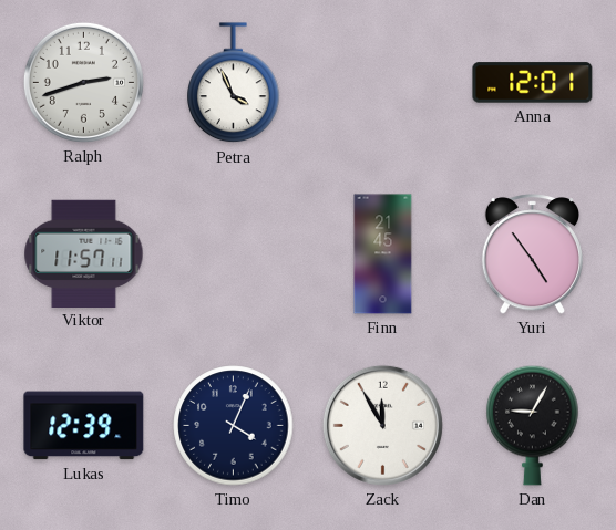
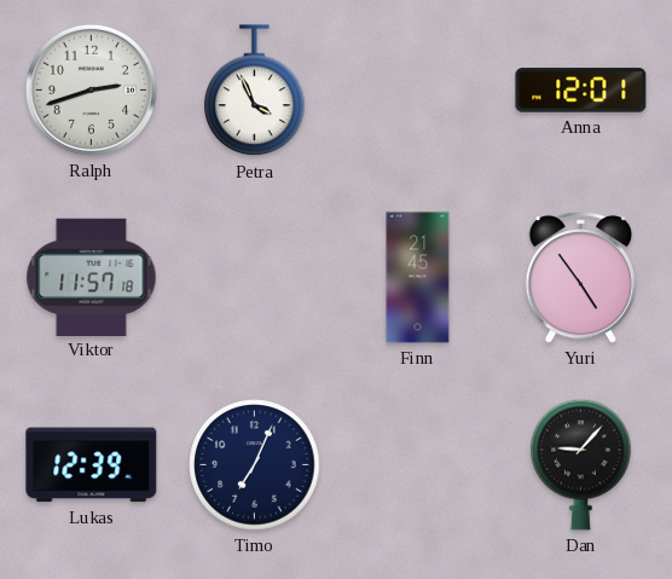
Viktor: 11:57:11 -> 11:57:18
Timo: 4:04 -> 7:04
Zack: 11:55 -> none
Dan: 9:05 -> 9:07
